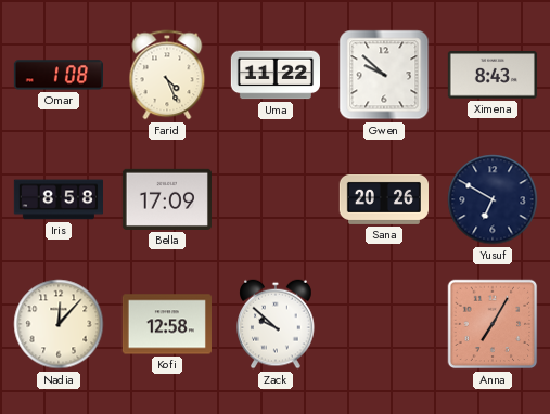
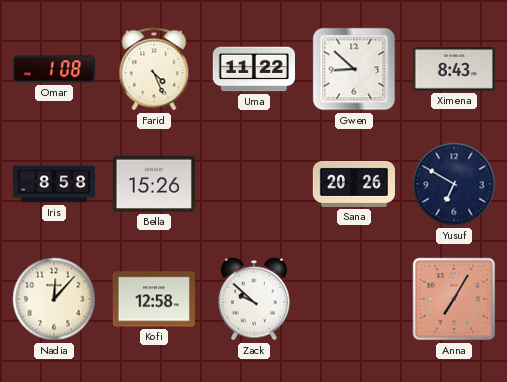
Gwen: 9:52 -> 8:52
Bella: 17:09 -> 15:26
